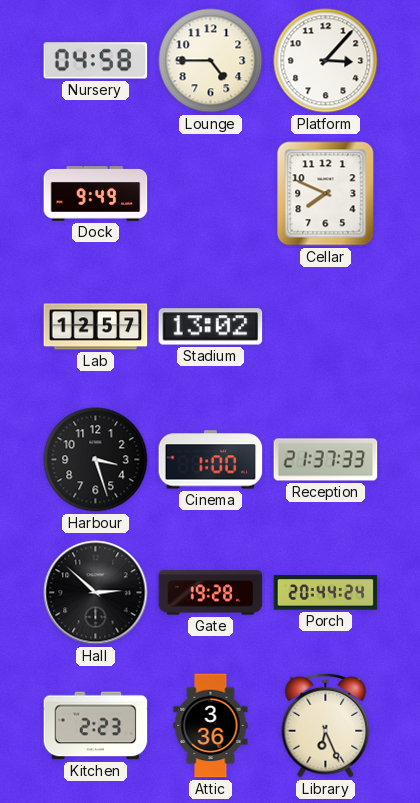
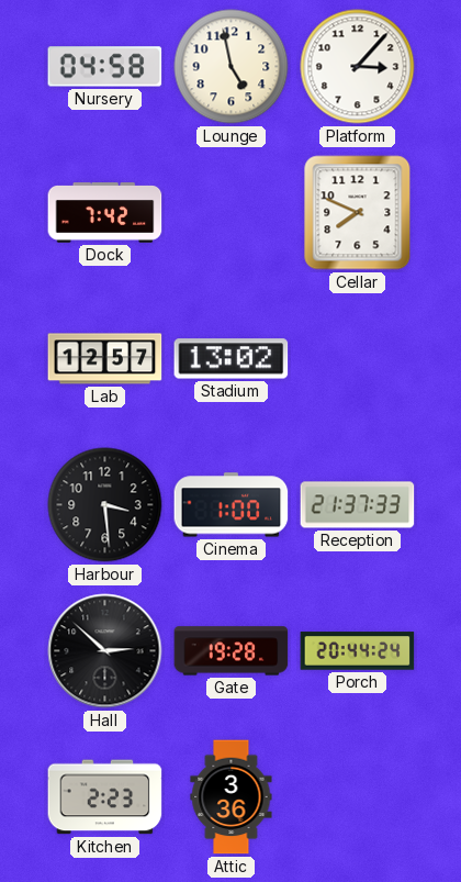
Lounge: 4:45 -> 4:58
Dock: 9:49 -> 7:42
Harbour: 3:27 -> 3:29
Library: 6:26 -> none
